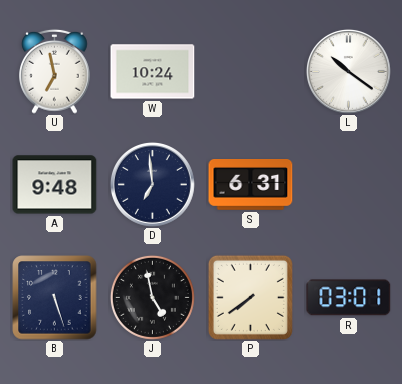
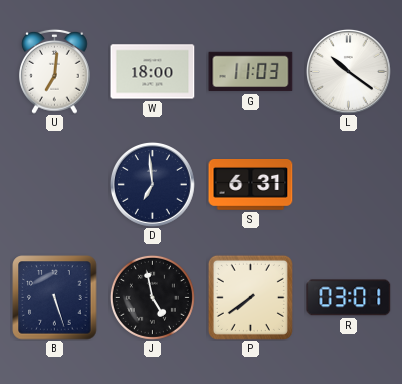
U: 6:58 -> 7:01
W: 10:24 -> 18:00
G: none -> 11:03
A: 9:48 -> none
